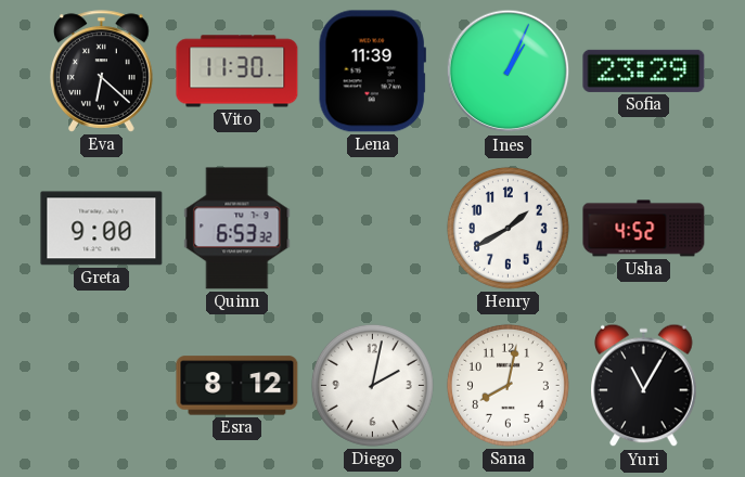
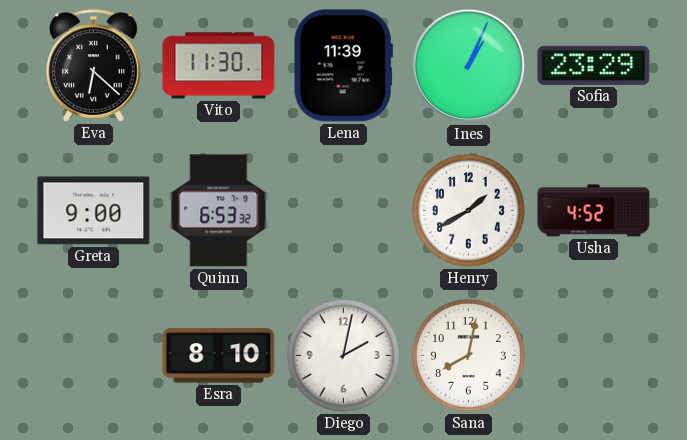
Esra: 8:12 -> 8:10
Yuri: 11:05 -> none
